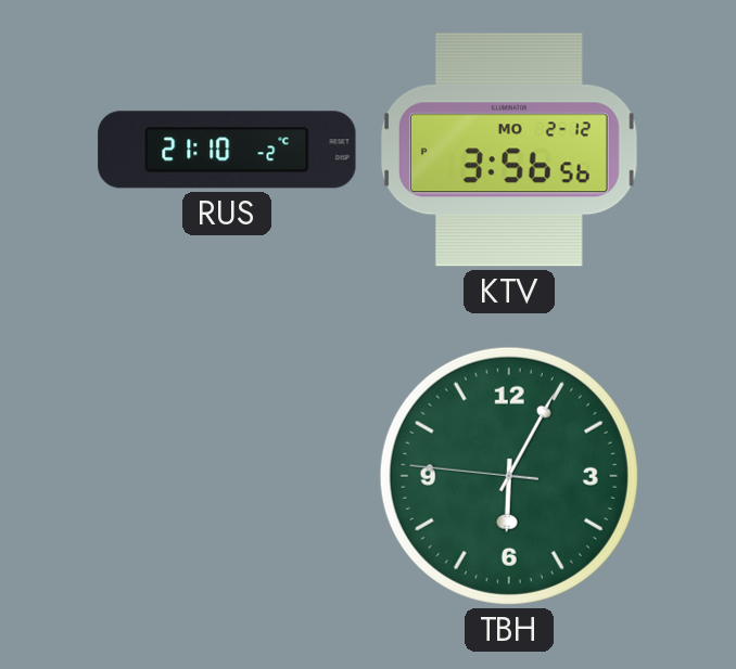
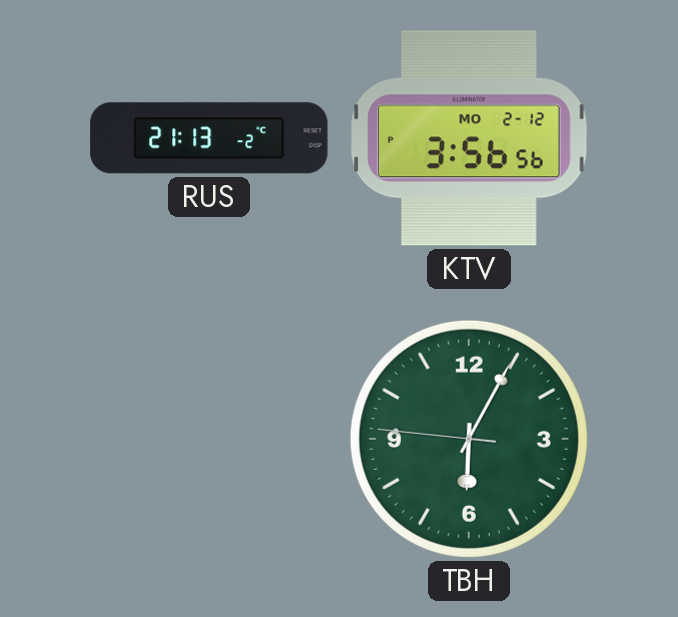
RUS: 21:10 -> 21:13
